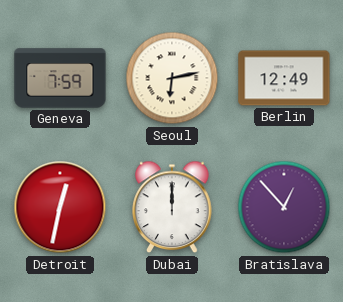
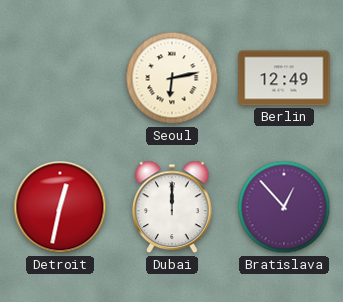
Geneva: 7:59 -> none
